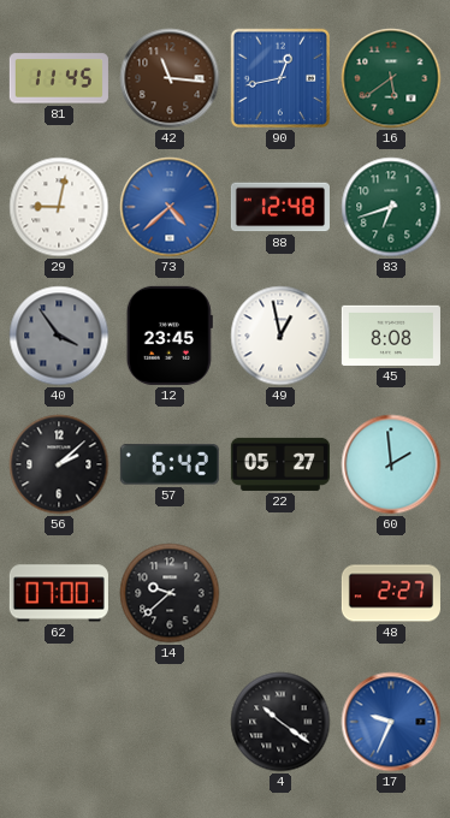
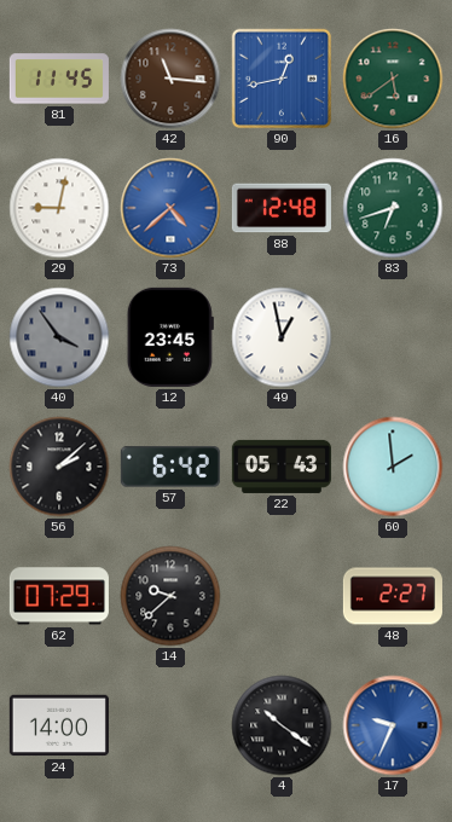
45: 8:08 -> none
22: 05:27 -> 05:43
62: 07:00 -> 07:29
24: none -> 14:00
